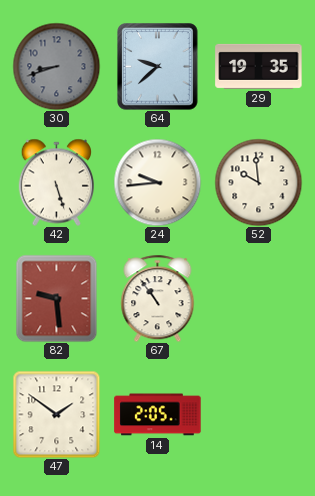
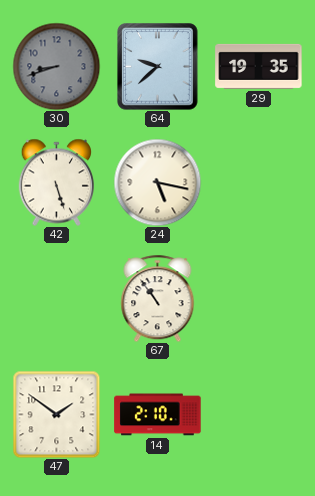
24: 9:44 -> 5:17
52: 9:59 -> none
82: 9:29 -> none
14: 2:05 -> 2:10
